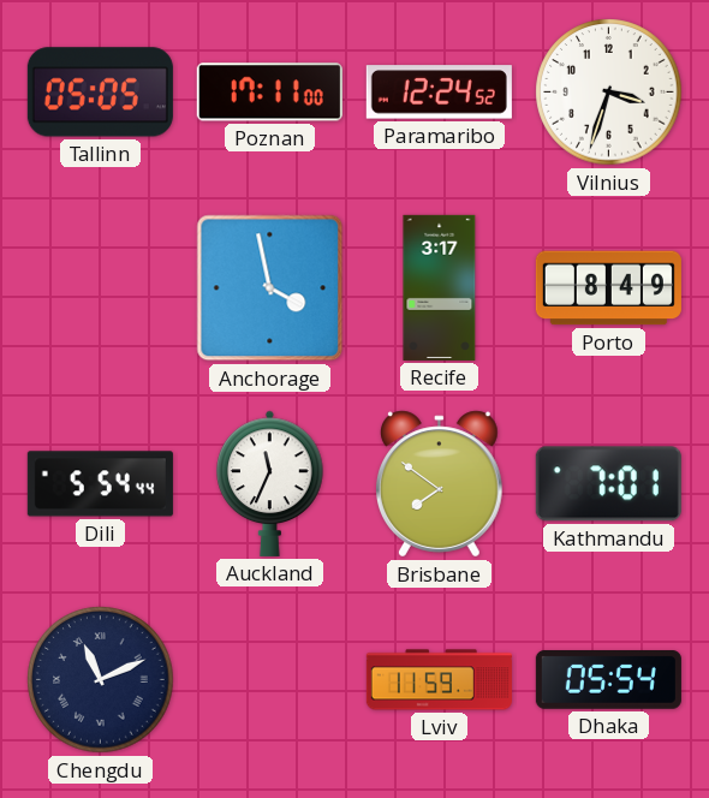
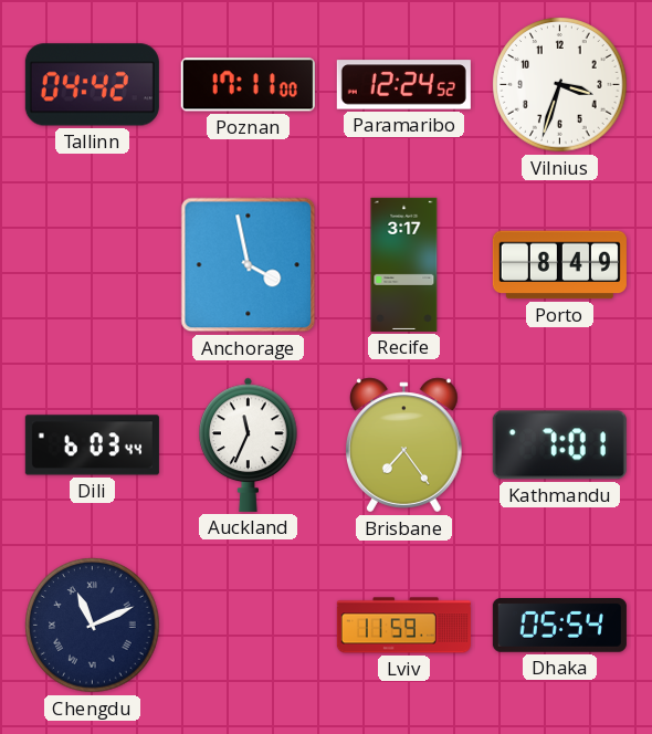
Tallinn: 05:05 -> 04:42
Dili: 5:54 -> 6:03
Brisbane: 7:51 -> 7:24
